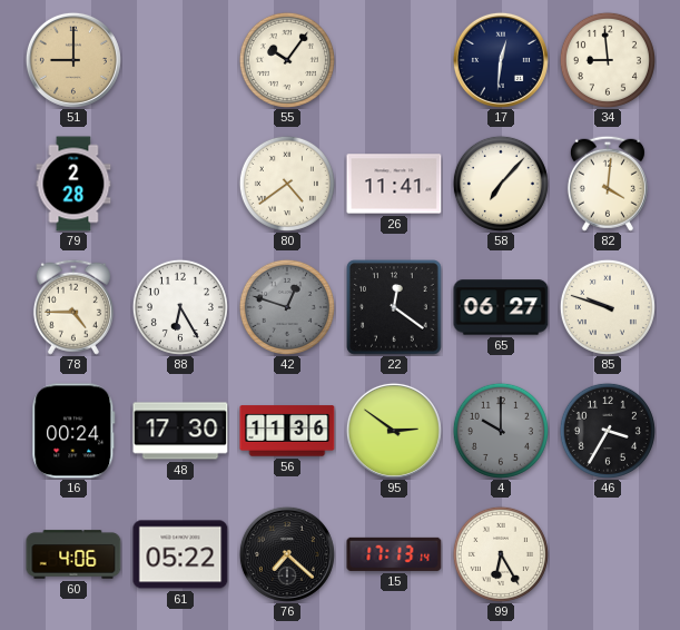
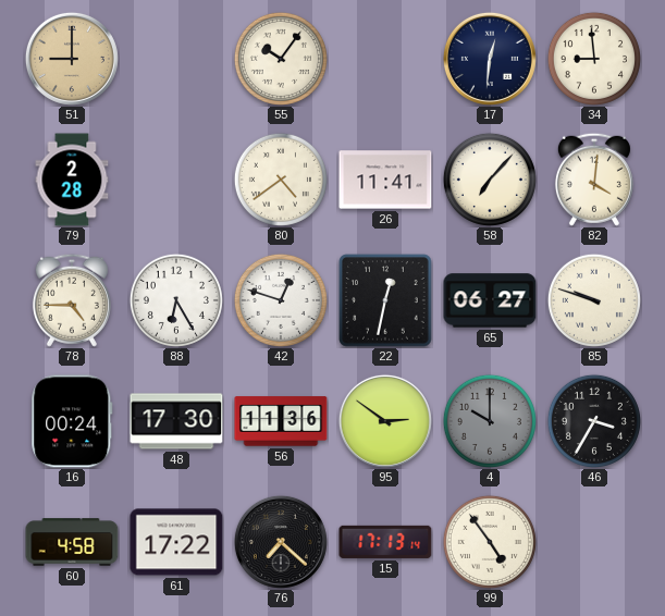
42 dial: grey -> white
22: 12:21 -> 12:32
60: 4:06 -> 4:58
61: 05:22 -> 17:22
99: 6:25 -> 4:54
